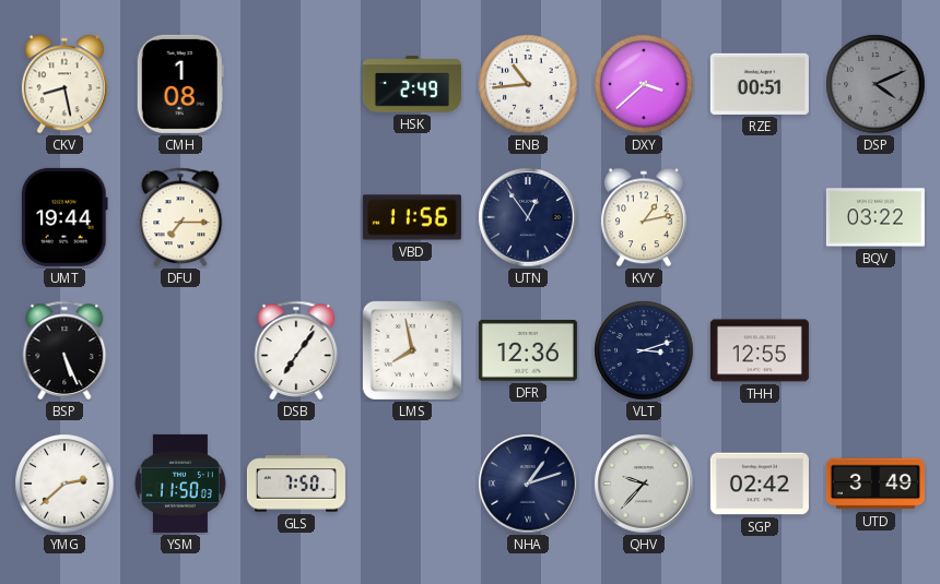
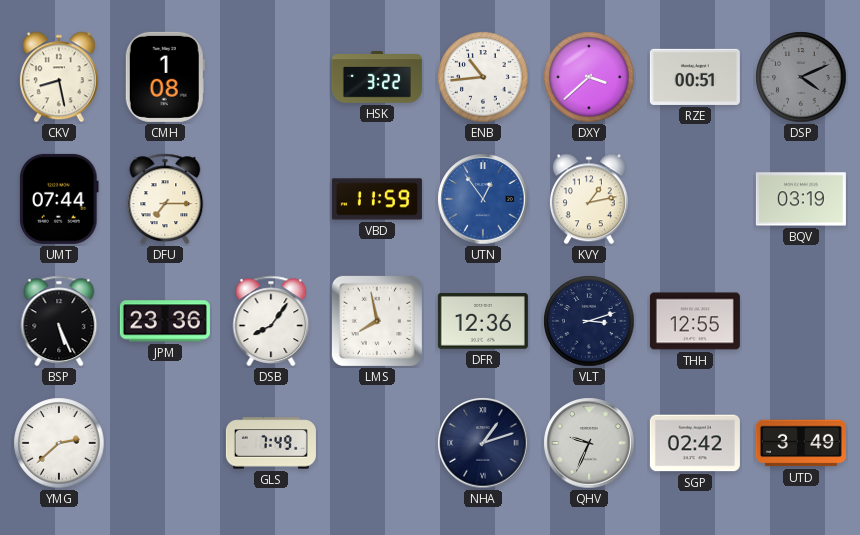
HSK: 2:49 -> 3:22
UMT: 19:44 -> 07:44
VBD: 11:56 -> 11:59
UTN dial: navy -> blue
BQV: 03:22 -> 03:19
JPM: none -> 23:36
DSB: 7:06 -> 8:06
YSM: 11:50 -> none
GLS: 7:50 -> 7:49
QHV: 9:37 -> 9:34
